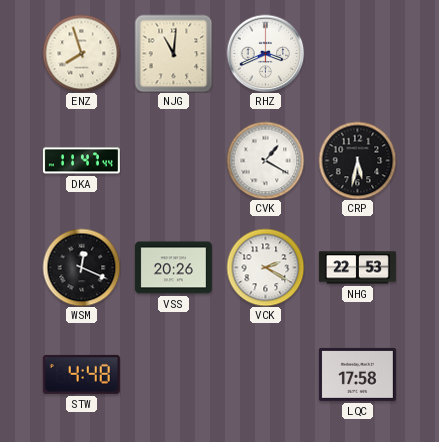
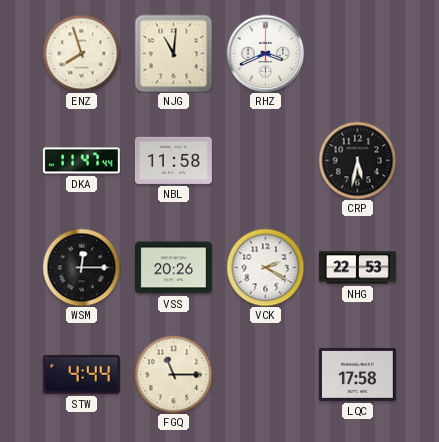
NBL: none -> 11:58
CVK: 1:20 -> none
WSM: 12:19 -> 12:15
STW: 4:48 -> 4:44
FGQ: none -> 11:15
